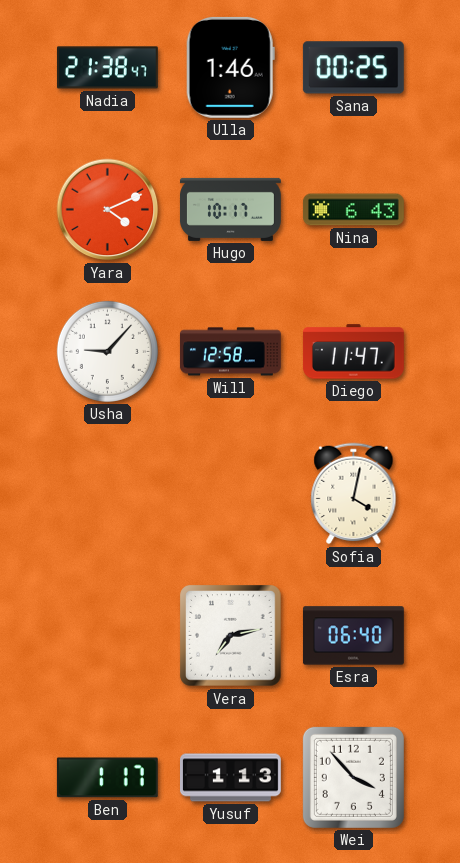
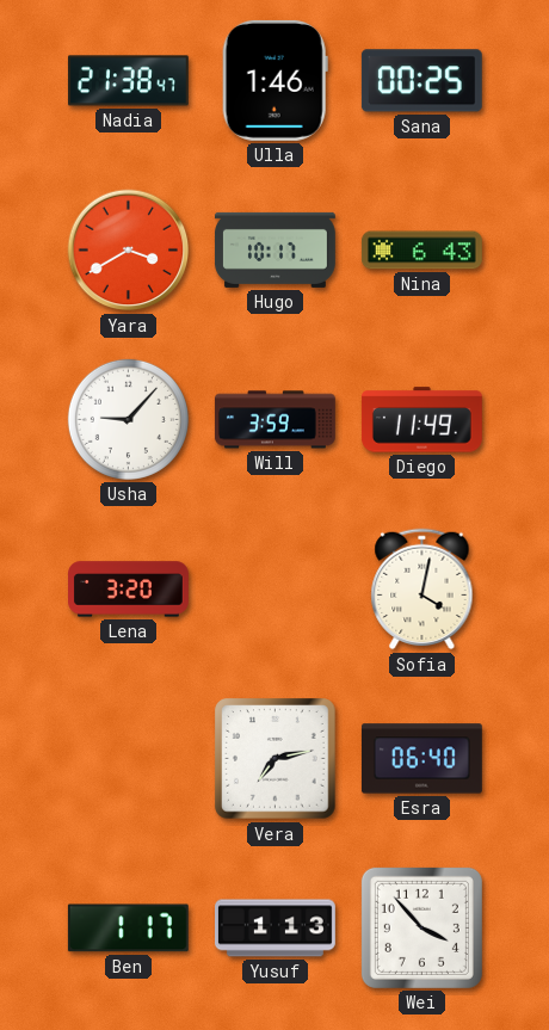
Yara: 4:11 -> 3:40
Will: 12:58 -> 3:59
Diego: 11:47 -> 11:49
Lena: none -> 3:20
